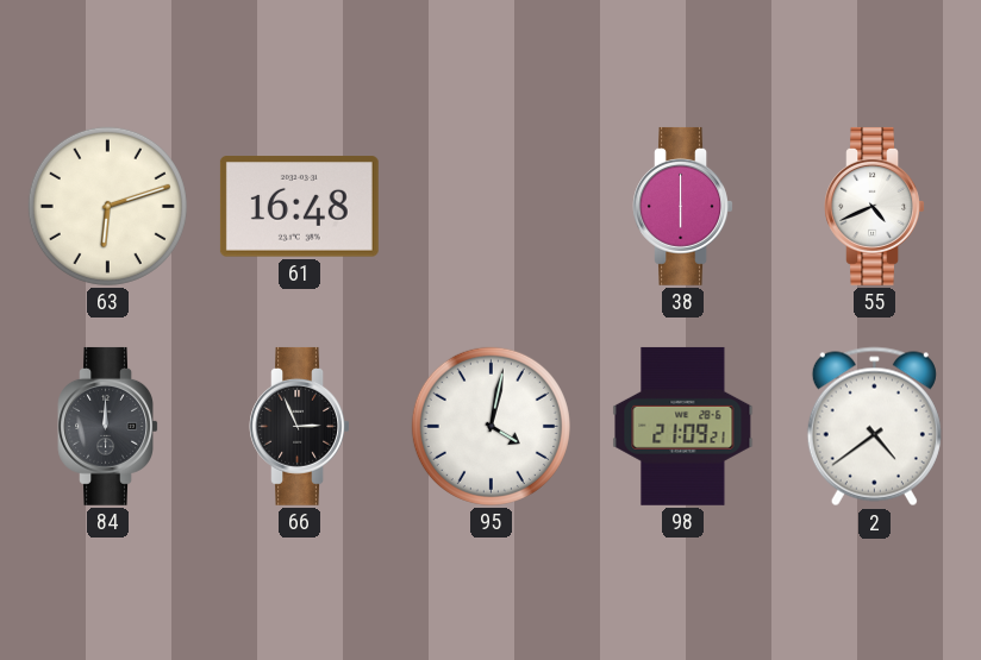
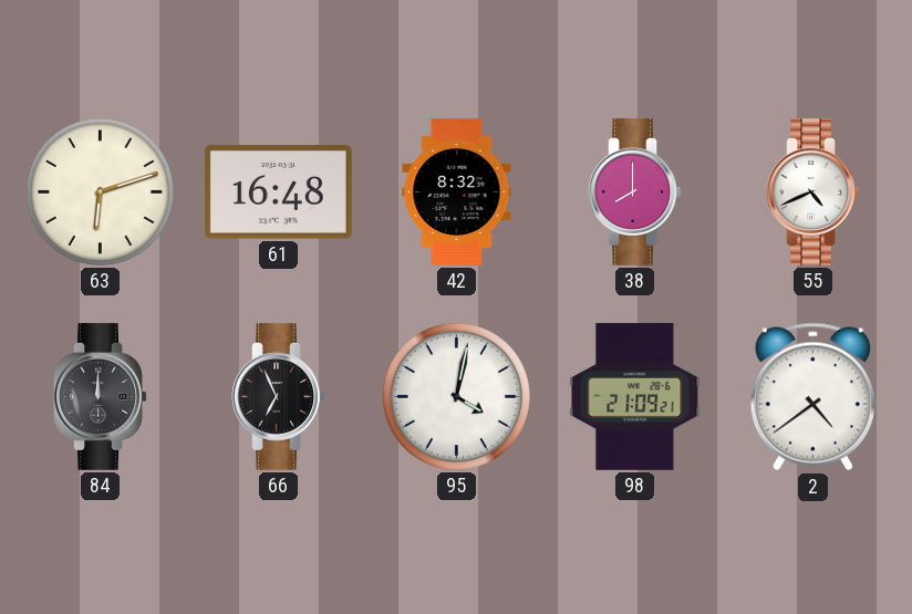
42: none -> 8:32
38: 6:00 -> 8:00
66: 2:56 -> 6:56
